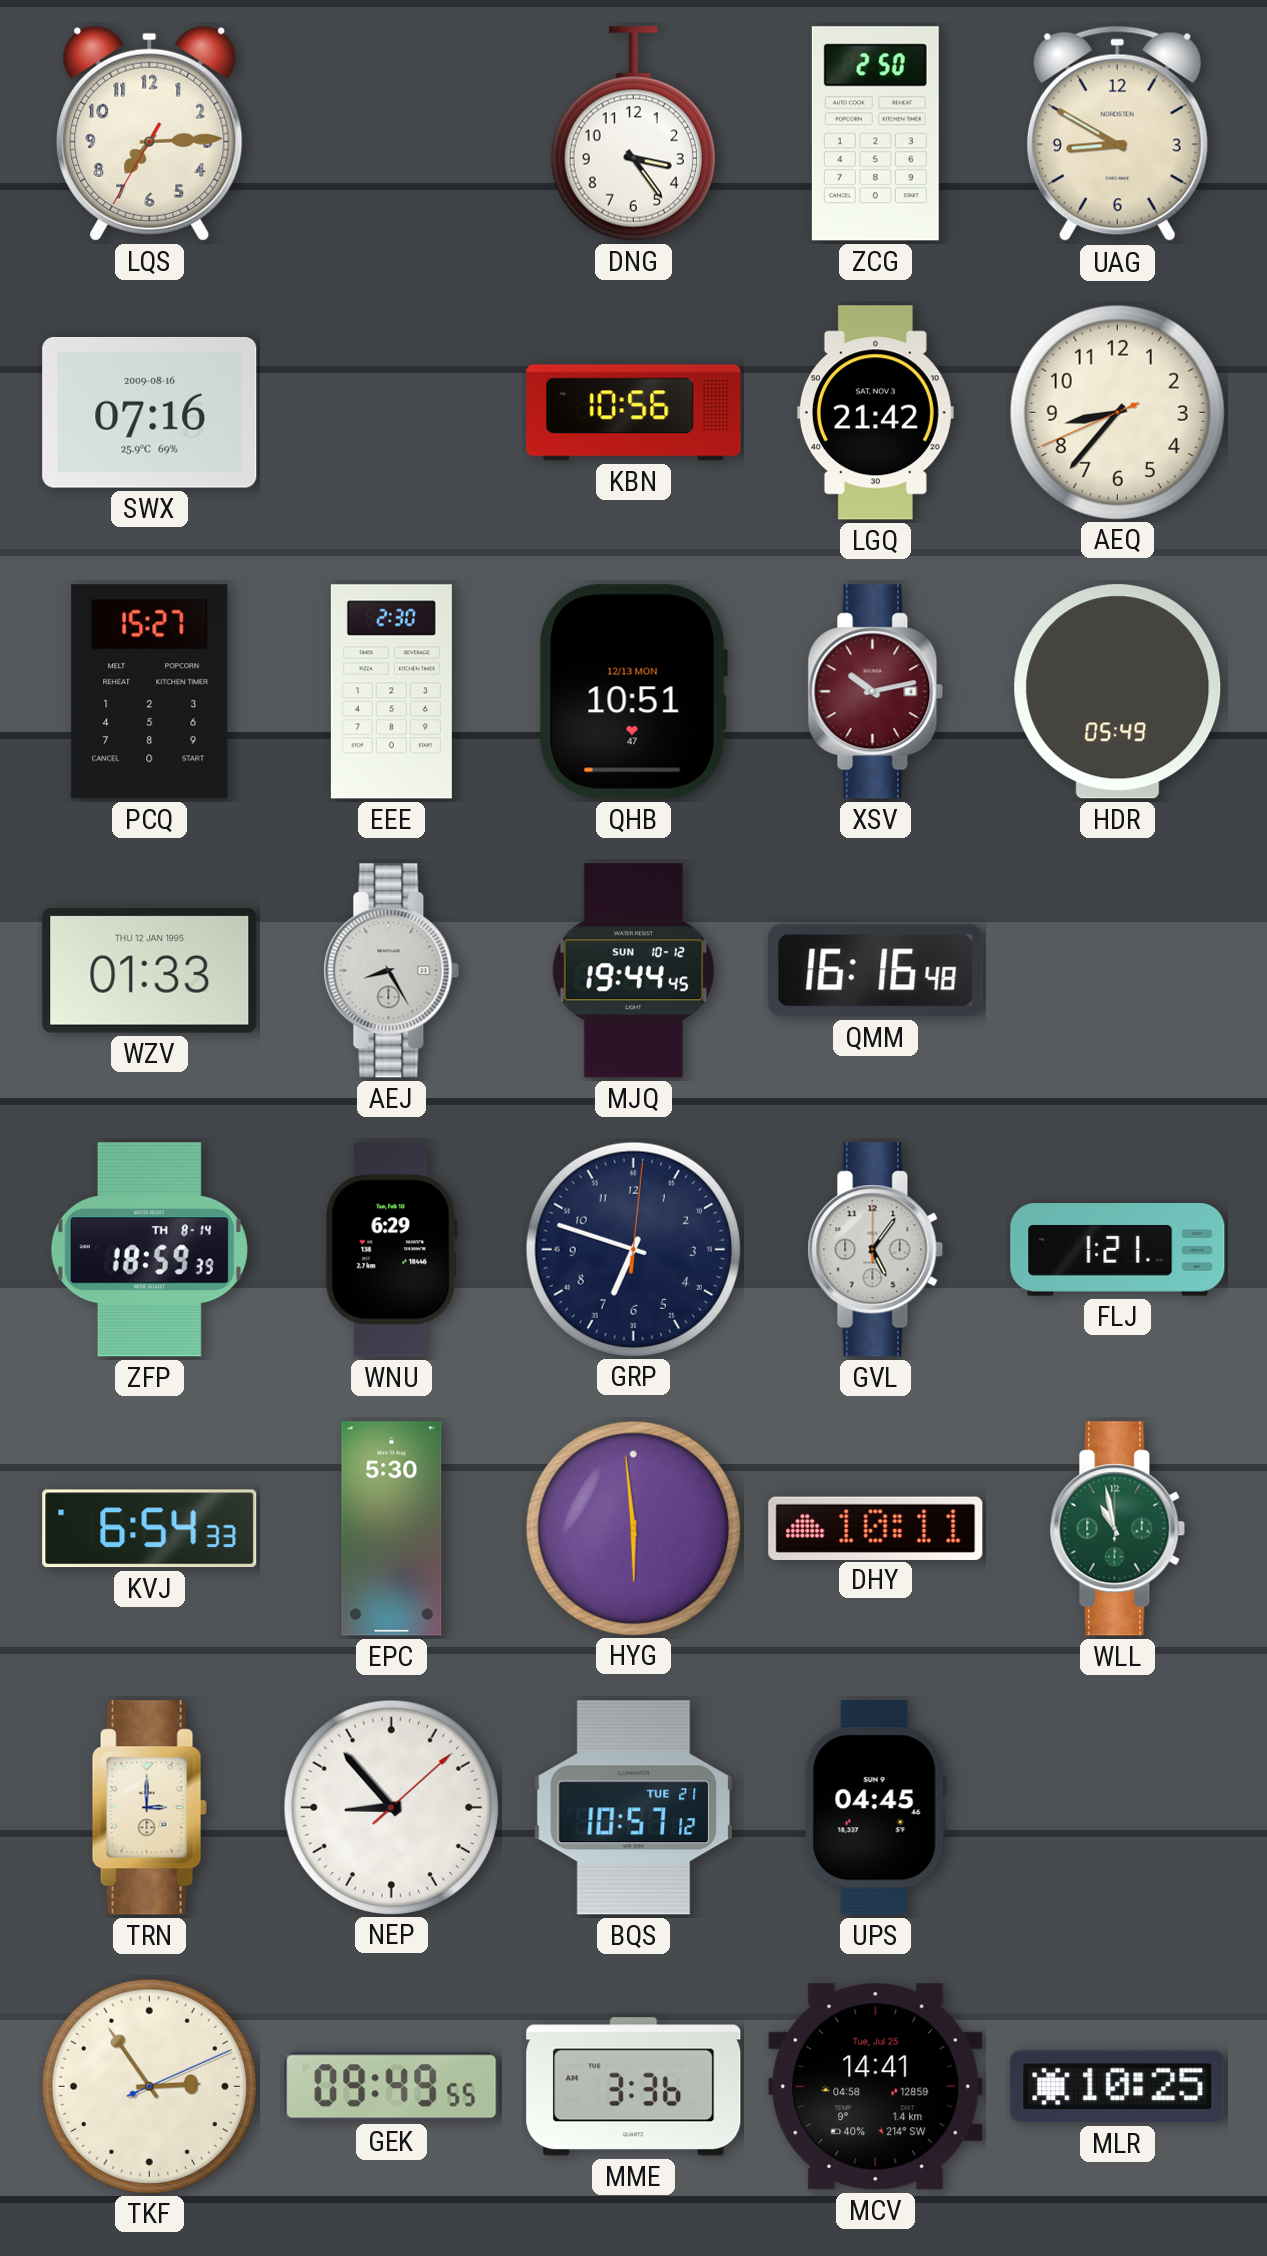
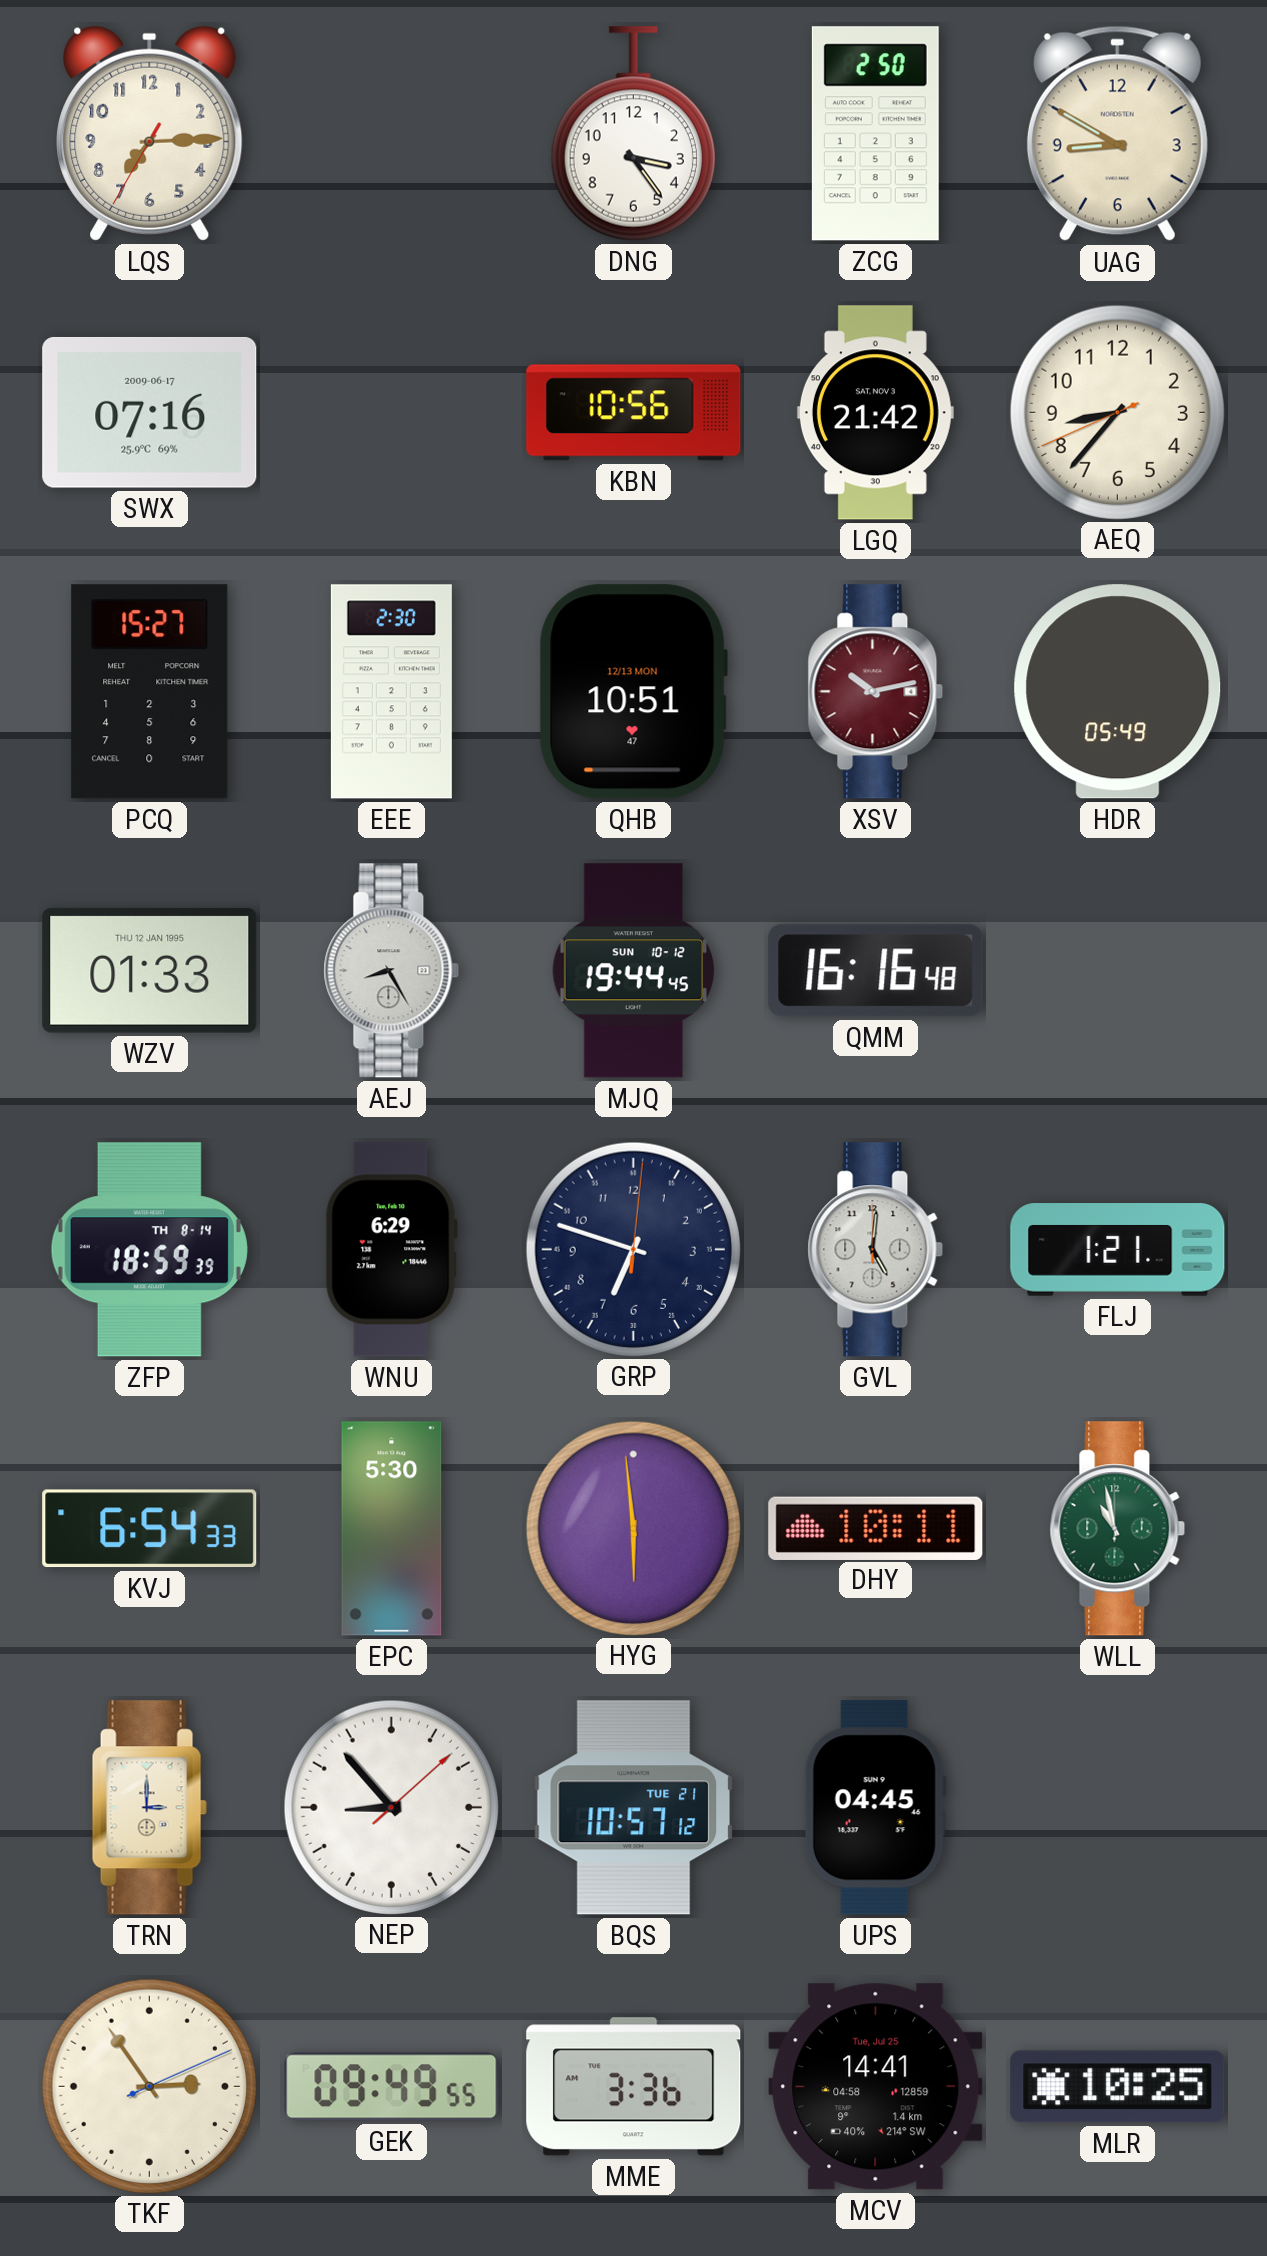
SWX date: 2009-08-16 -> 2009-06-17
GVL: 5:06 -> 5:01
